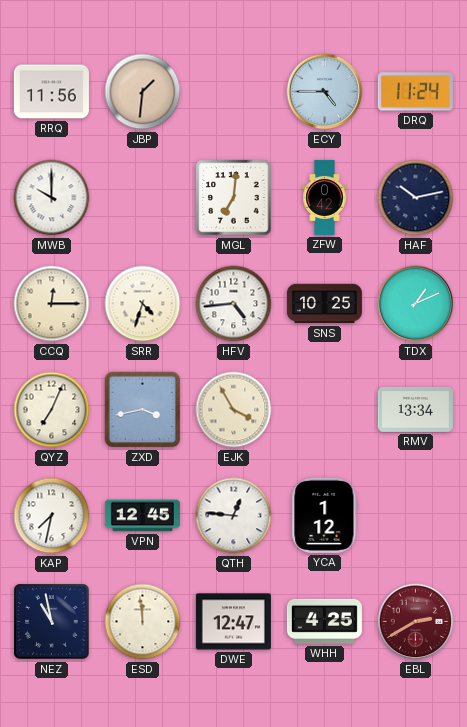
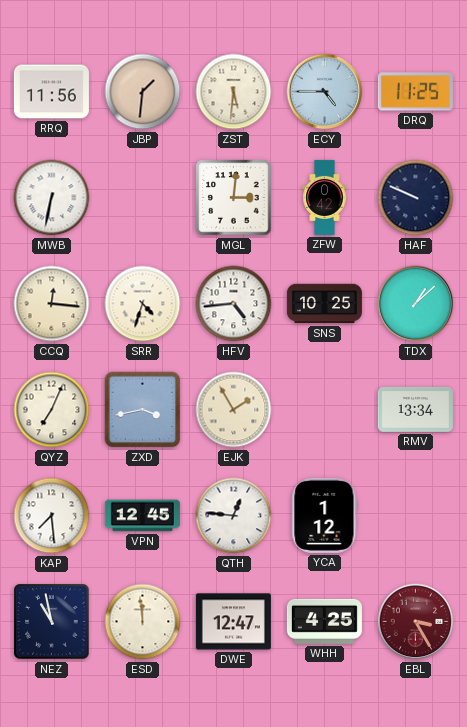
ZST: none -> 5:31
DRQ: 11:24 -> 11:25
MWB: 10:00 -> 6:32
MGL: 7:01 -> 3:01
HAF: 10:13 -> 9:49
CCQ: 12:15 -> 12:16
TDX: 1:11 -> 1:08
EJK: 3:55 -> 1:55
KAP: 7:32 -> 7:29
EBL: 2:40 -> 3:25
